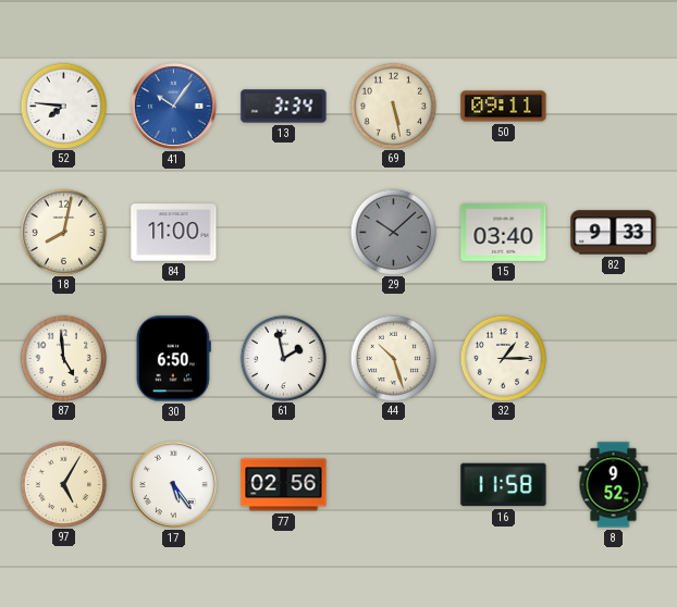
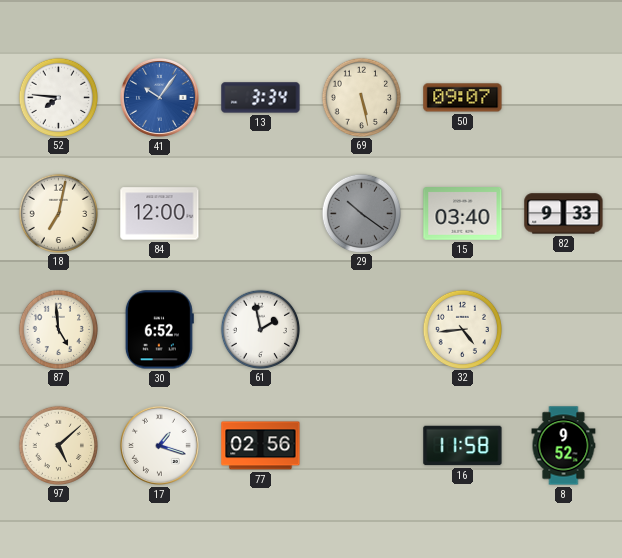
50: 09:11 -> 09:07
18: 8:02 -> 7:02
84: 11:00 -> 12:00
29: 10:08 -> 10:21
30: 6:50 -> 6:52
44: 10:27 -> none
32: 1:15 -> 4:44
97: 5:05 -> 5:08
17: 5:24 -> 1:18
